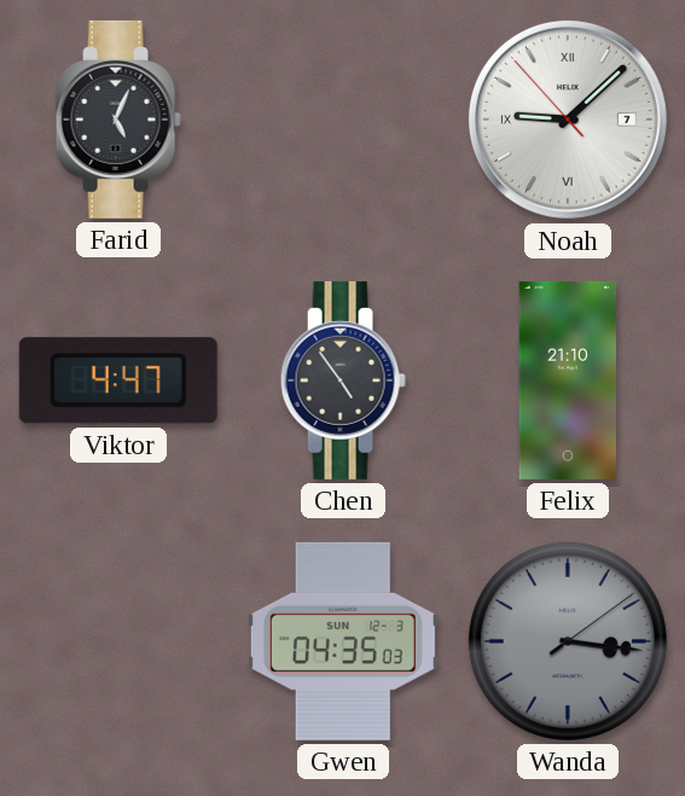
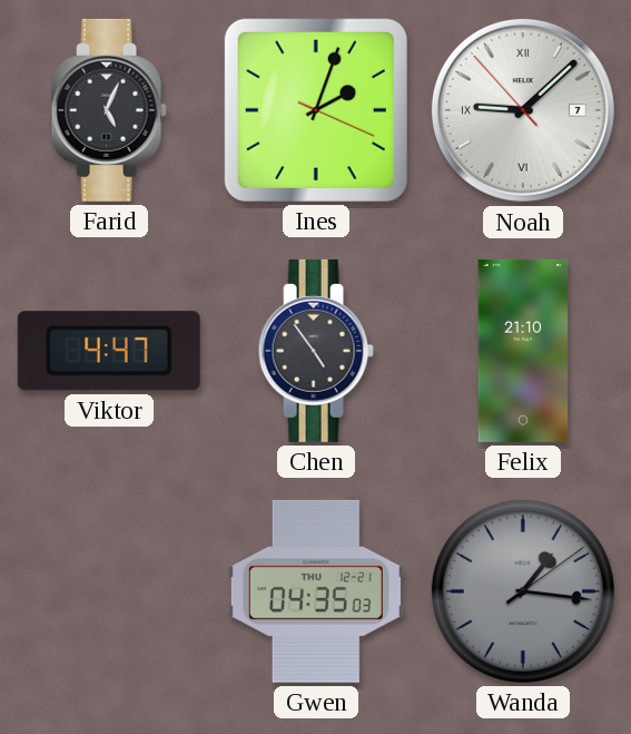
Ines: none -> 2:03
Gwen date: SUN 12-3 -> THU 12-21
Wanda: 3:16 -> 1:16
